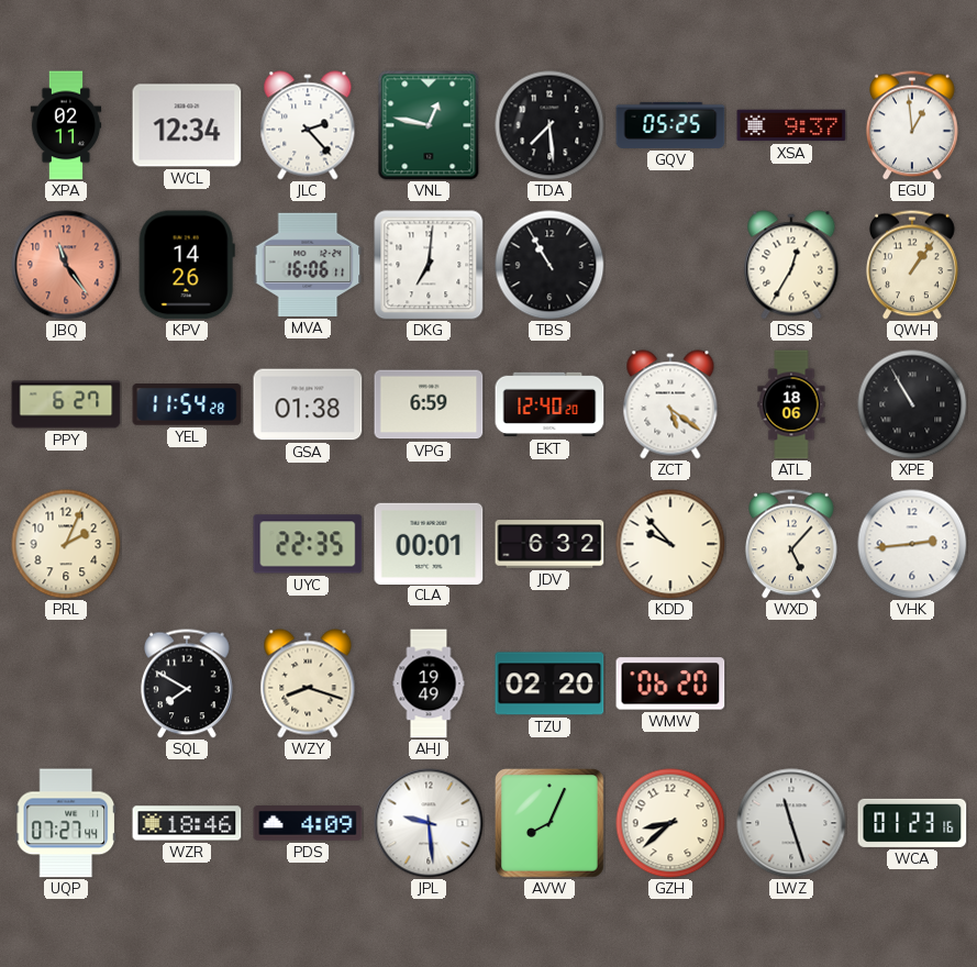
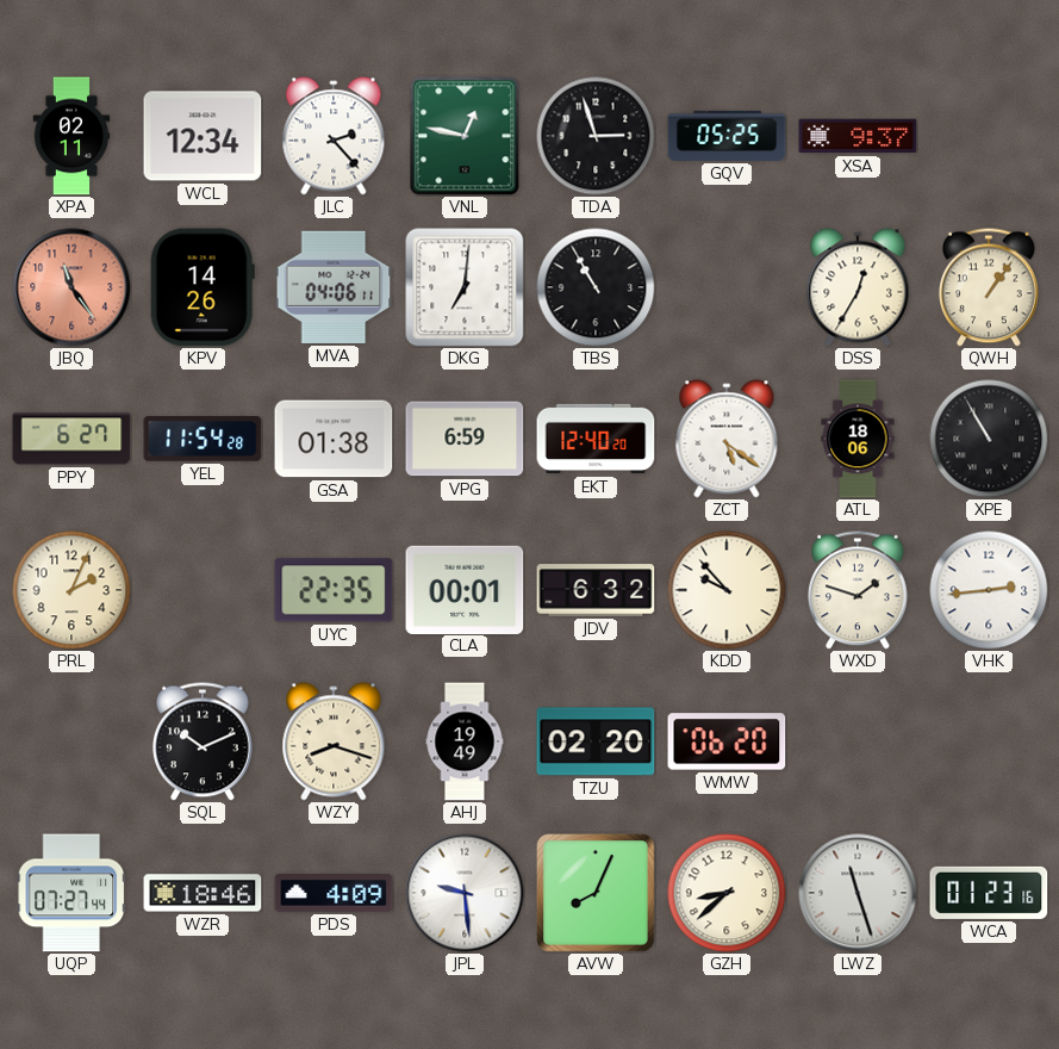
TDA: 7:29 -> 2:57
EGU: 12:59 -> none
MVA: 16:06 -> 04:06
WXD: 5:07 -> 1:48
SQL: 7:50 -> 10:11
